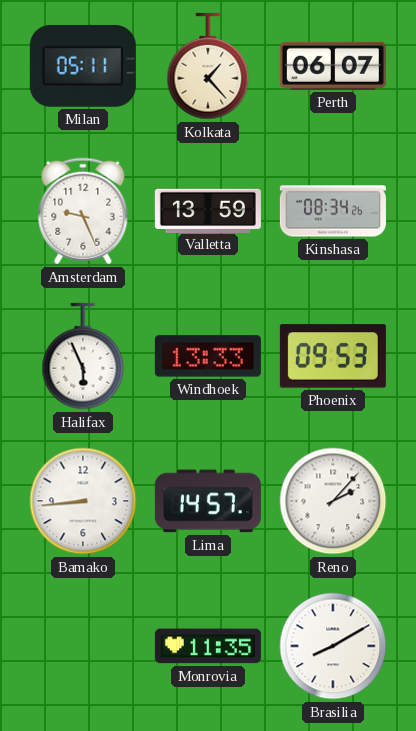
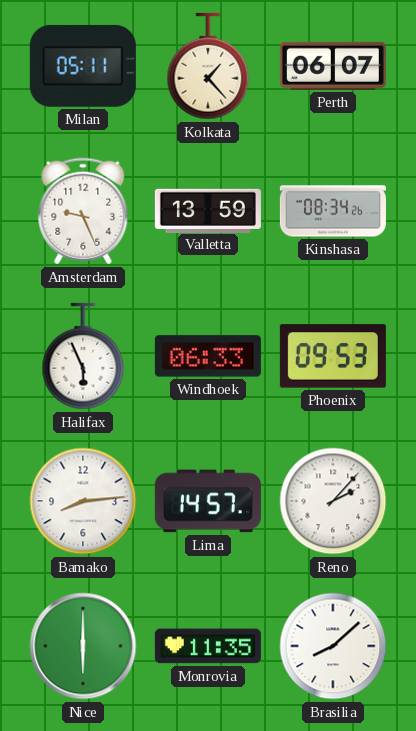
Windhoek: 13:33 -> 06:33
Bamako: 8:44 -> 8:14
Nice: none -> 6:00
Brasilia: 8:10 -> 8:08
